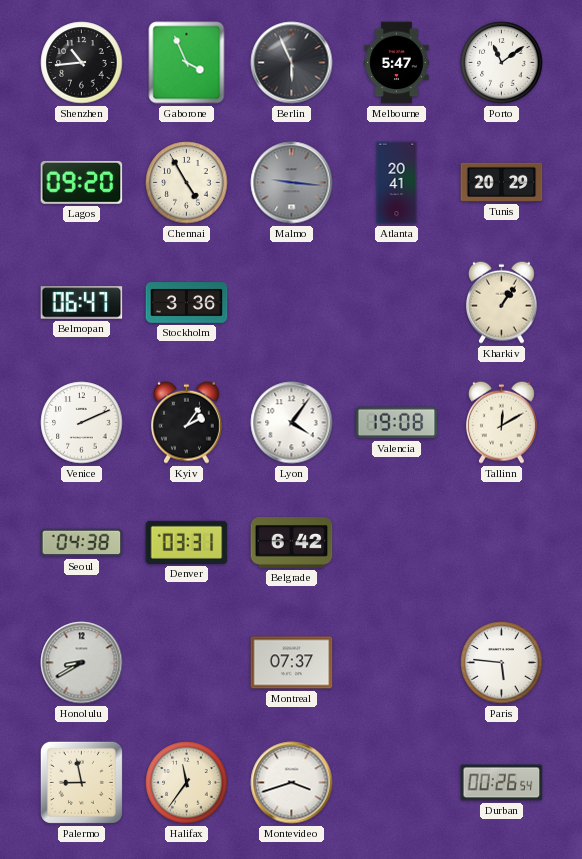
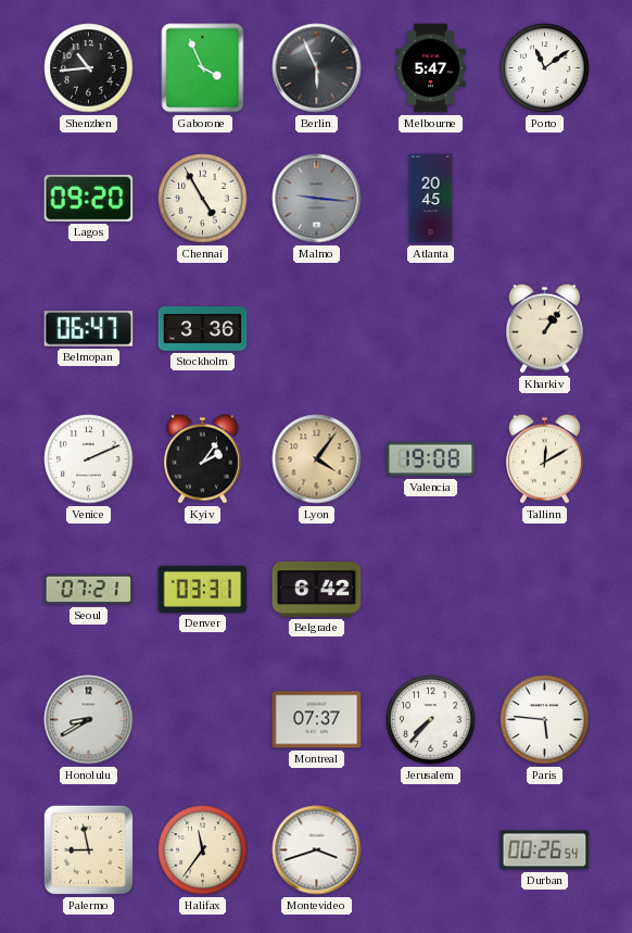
Atlanta: 20:41 -> 20:45
Tunis: 20:29 -> none
Lyon dial: white -> champagne
Seoul: 04:38 -> 07:21
Jerusalem: none -> 7:37
